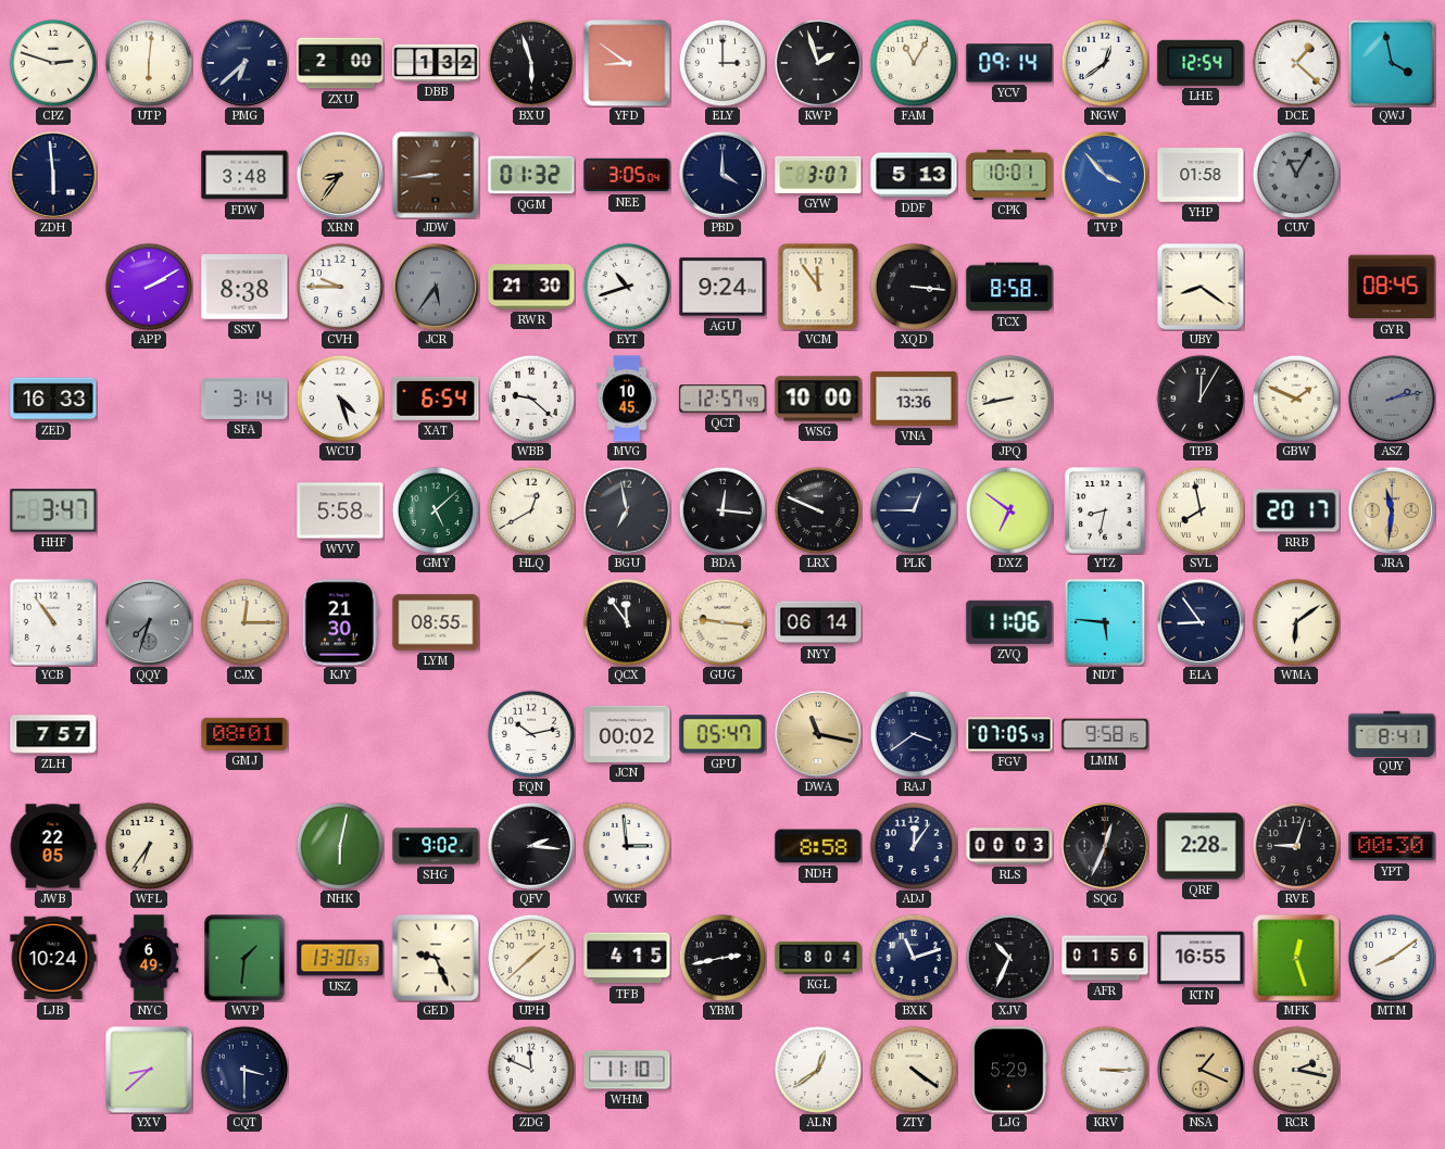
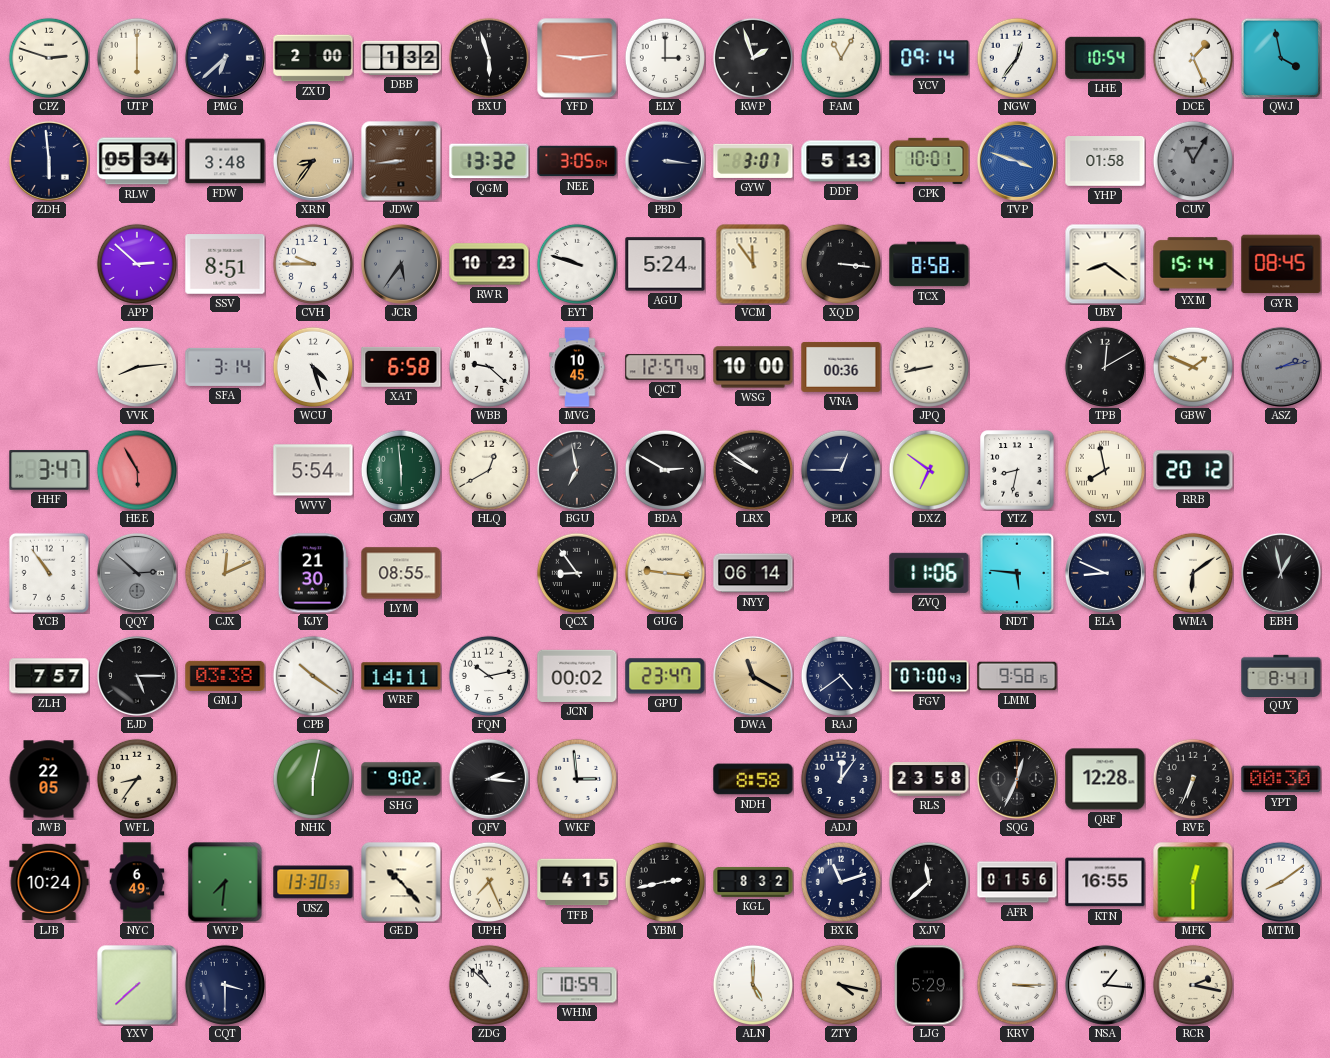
UTP: 6:01 -> 6:00
YFD: 8:51 -> 9:14
NGW: 12:39 -> 12:36
LHE: 12:54 -> 10:54
DCE: 1:22 -> 1:26
RLW: none -> 05:34
QGM: 01:32 -> 13:32
PBD: 4:00 -> 3:16
TVP: 3:53 -> 3:48
APP: 2:10 -> 2:52
SSV: 8:38 -> 8:51
RWR: 21:30 -> 10:23
EYT: 10:42 -> 9:48
AGU: 9:24 -> 5:24
YXM: none -> 15:14
ZED: 16:33 -> none
VVK: none -> 8:14
XAT: 6:54 -> 6:58
VNA: 13:36 -> 00:36
TPB: 12:05 -> 12:10
HEE: none -> 5:55
WVV: 5:58 -> 5:54
GMY: 5:08 -> 5:59
BDA: 12:16 -> 2:50
LRX: 9:49 -> 9:51
RRB: 20:17 -> 20:12
JRA: 11:31 -> none
QQY: 7:33 -> 2:52
CJX: 12:15 -> 12:11
QCX: 11:54 -> 8:54
ELA: 8:54 -> 8:49
EBH: none -> 12:58
EJD: none -> 5:15
GMJ: 08:01 -> 03:38
CPB: none -> 10:21
WRF: none -> 14:11
GPU: 05:47 -> 23:47
DWA: 11:17 -> 11:20
RAJ: 3:39 -> 4:39
FGV: 07:05 -> 07:00
WFL: 6:36 -> 8:36
RLS: 00:03 -> 23:58
QRF: 2:28 -> 12:28
RVE: 9:03 -> 6:34
WVP: 1:31 -> 7:31
GED: 9:26 -> 10:23
UPH: 1:38 -> 7:26
KGL: 8:04 -> 8:32
XJV: 10:34 -> 11:38
MFK: 12:27 -> 12:30
YXV: 8:38 -> 7:38
ZDG: 11:49 -> 10:52
WHM: 11:10 -> 10:59
ALN: 12:39 -> 5:00
ZTY: 4:21 -> 4:17
NSA: 1:19 -> 1:16
NSA dial: champagne -> white
